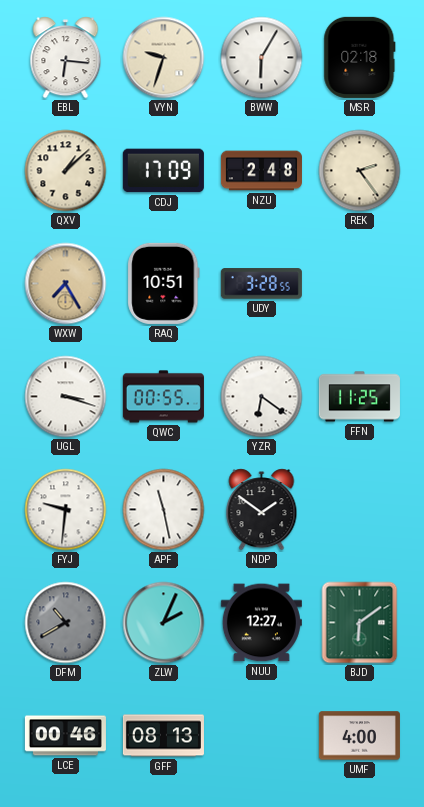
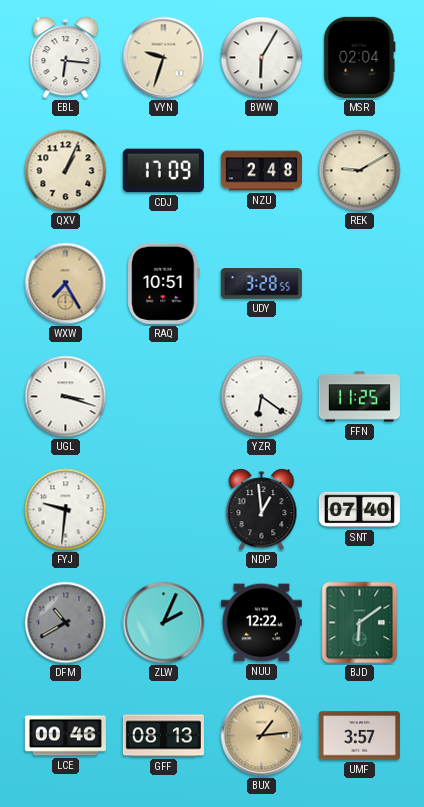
MSR: 02:18 -> 02:04
QXV: 1:08 -> 1:04
REK: 2:24 -> 9:10
QWC: 00:55 -> none
APF: 11:28 -> none
NDP: 1:51 -> 12:59
SNT: none -> 07:40
NUU: 12:27 -> 12:22
BUX: none -> 1:14
UMF: 4:00 -> 3:57
